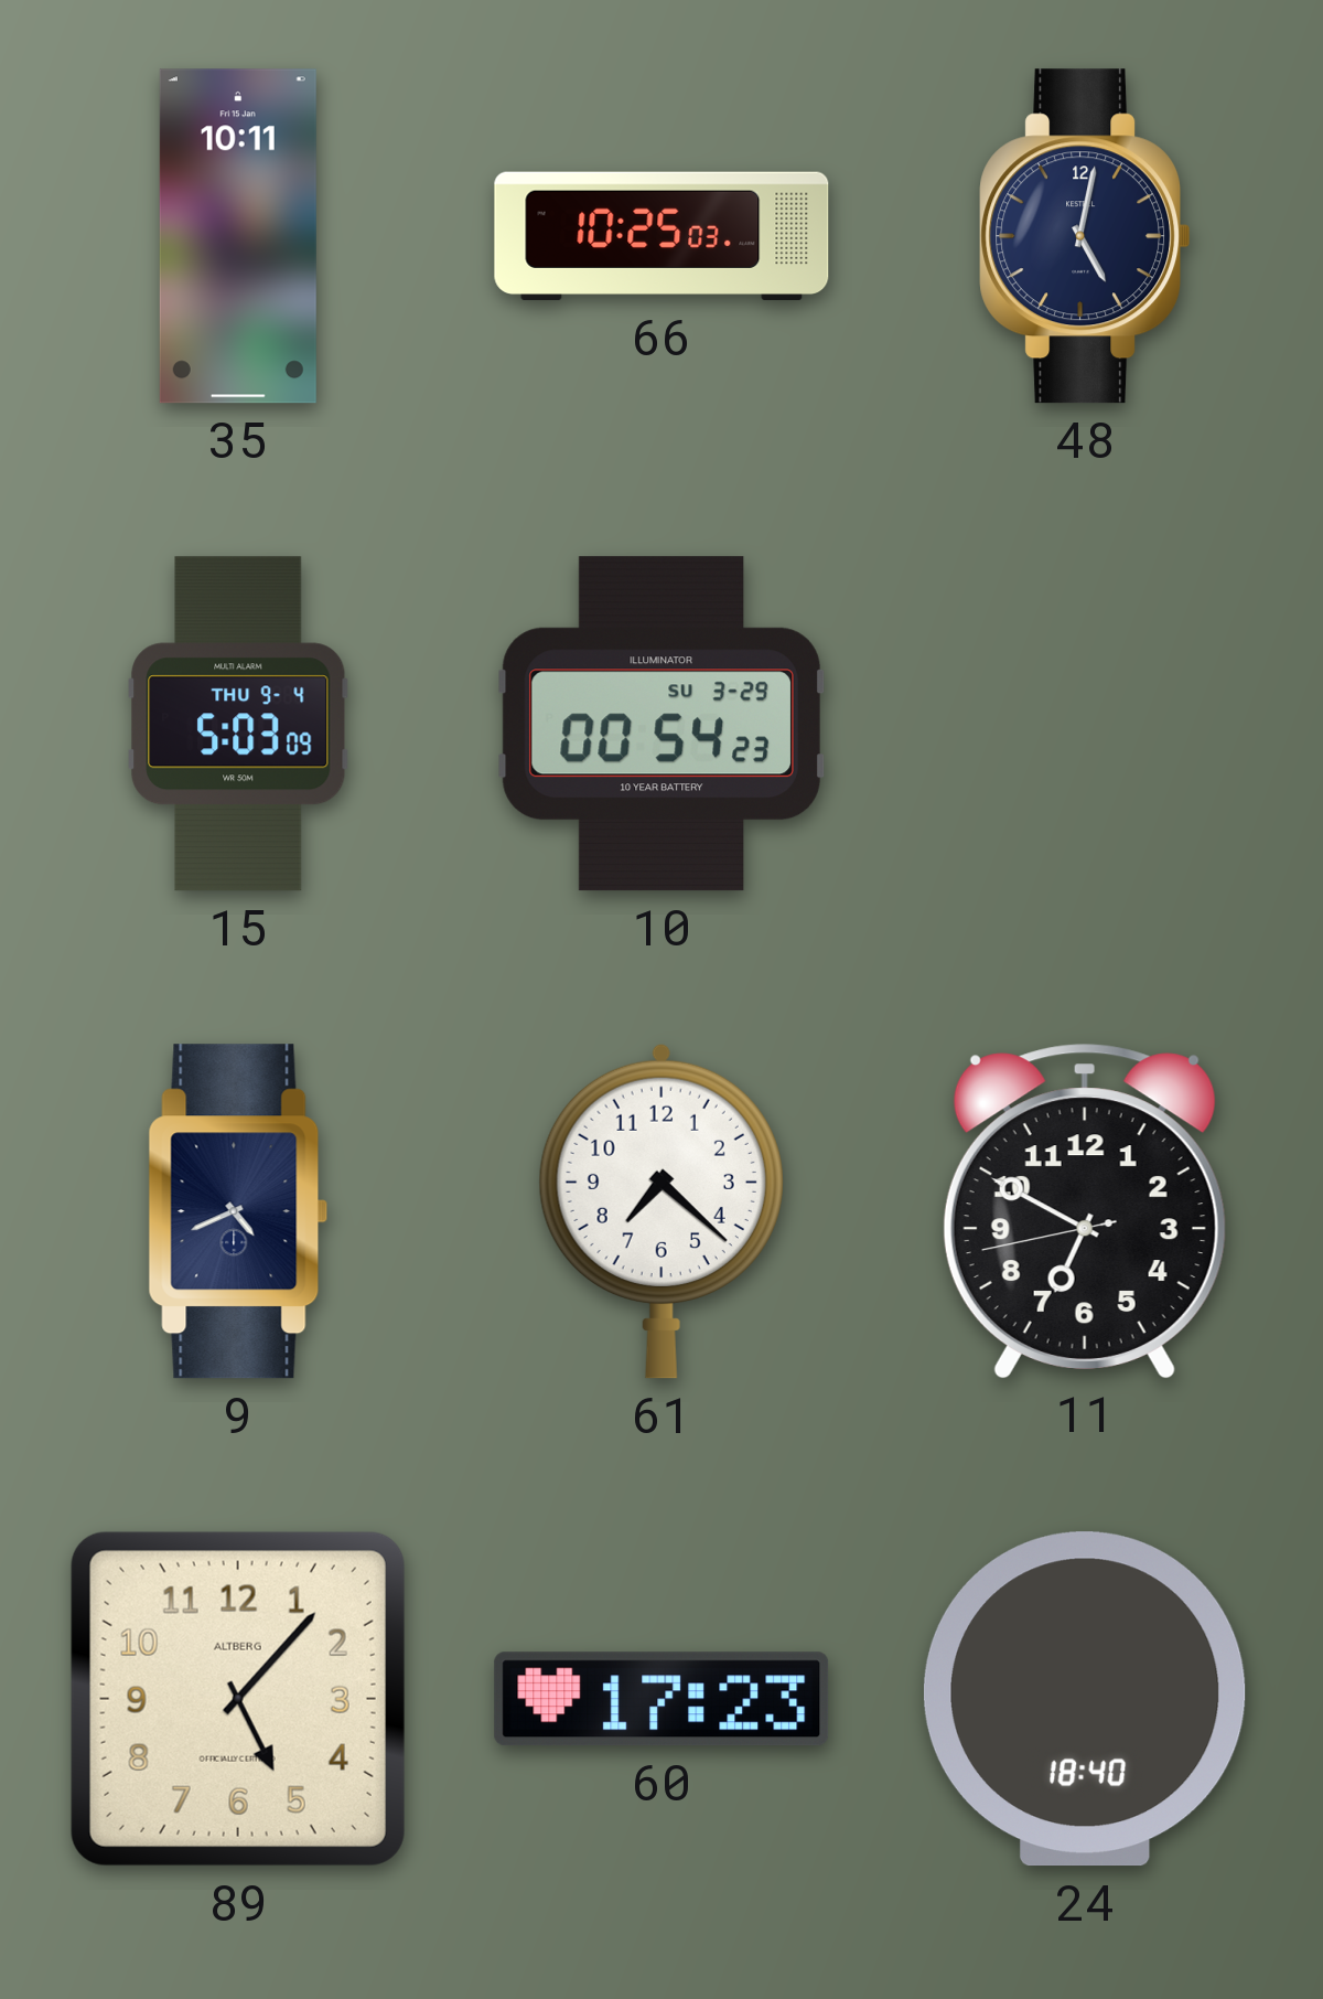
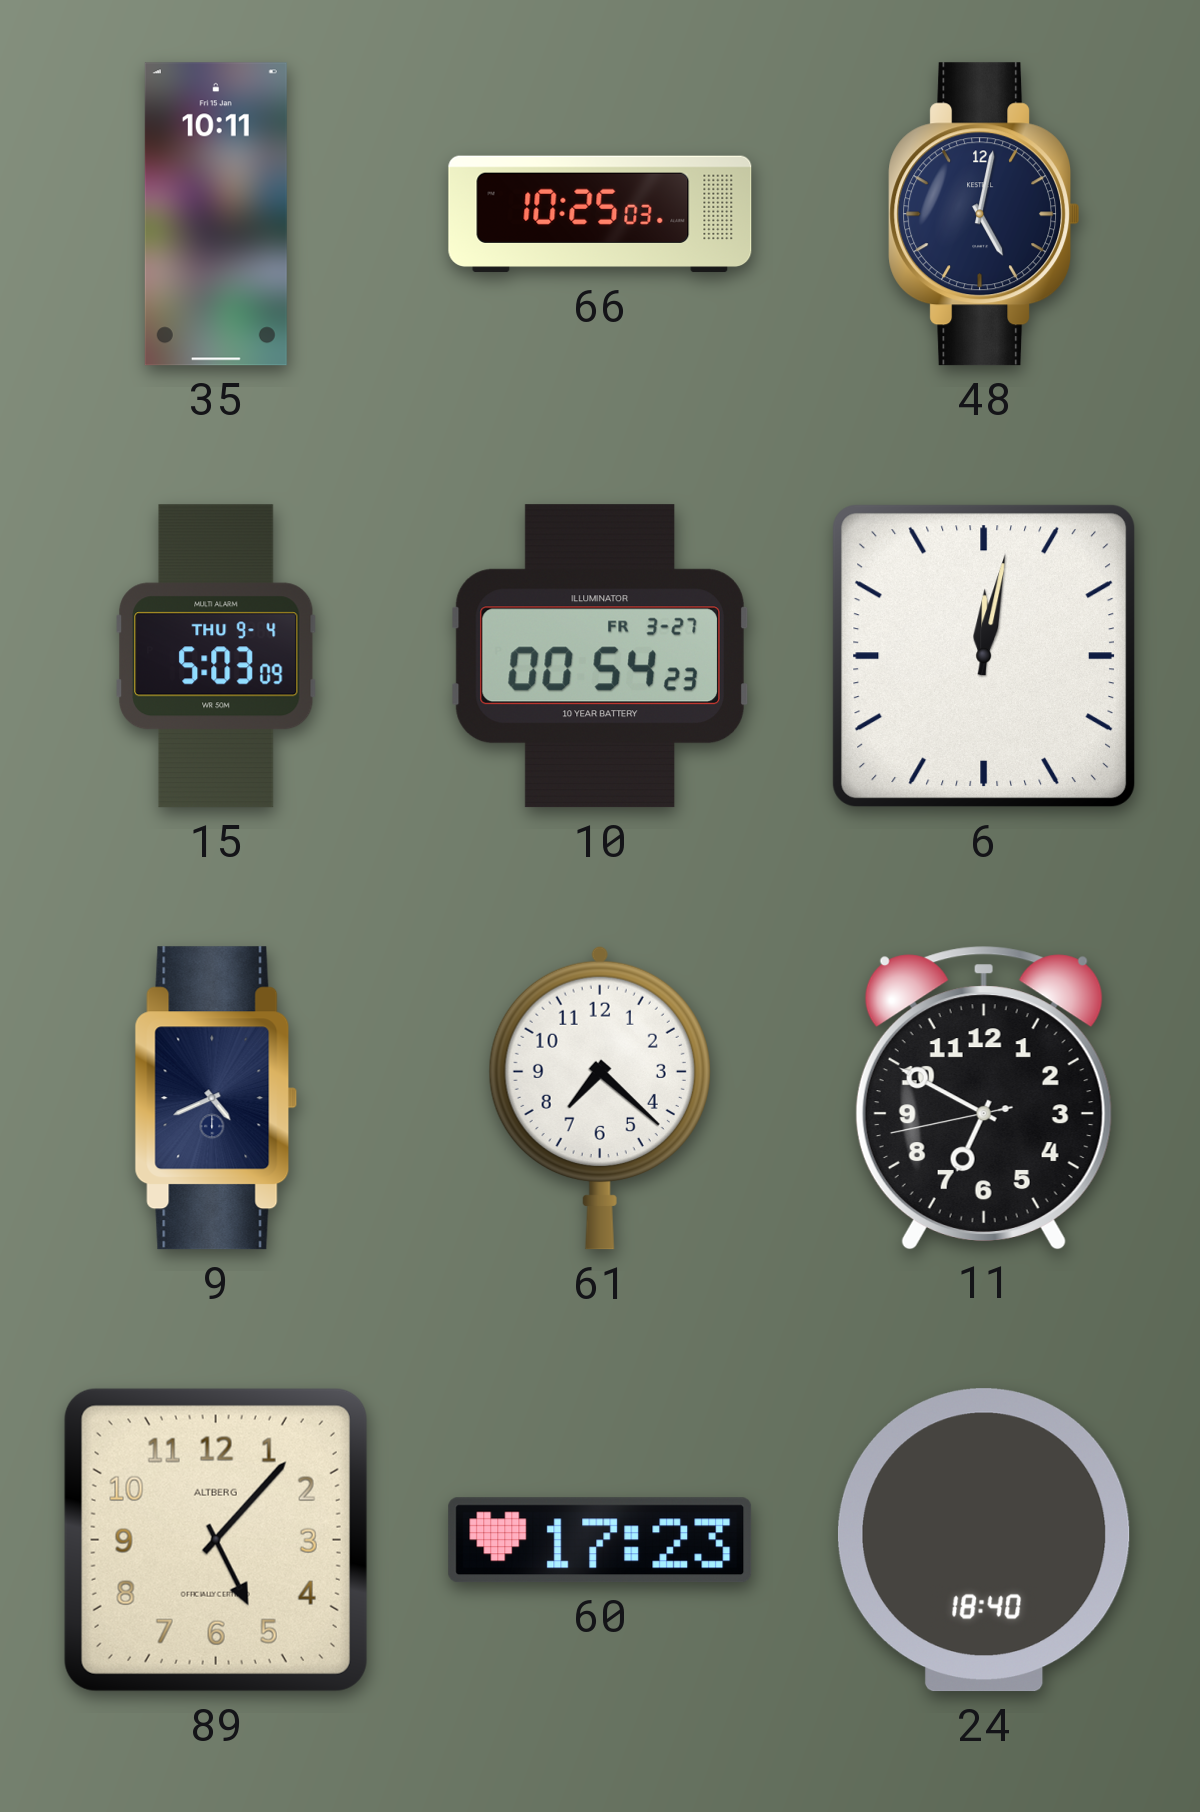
10 date: SU 3-29 -> FR 3-27
6: none -> 12:02
